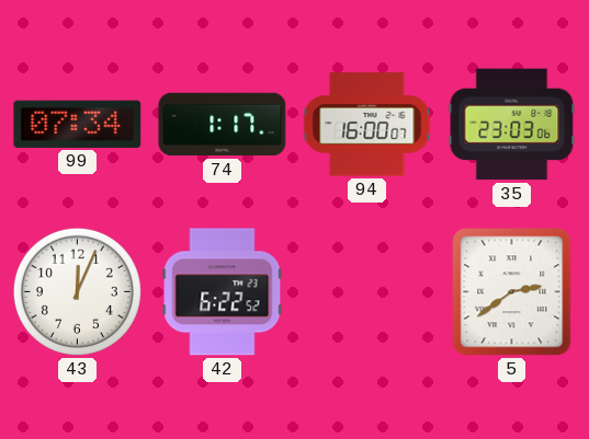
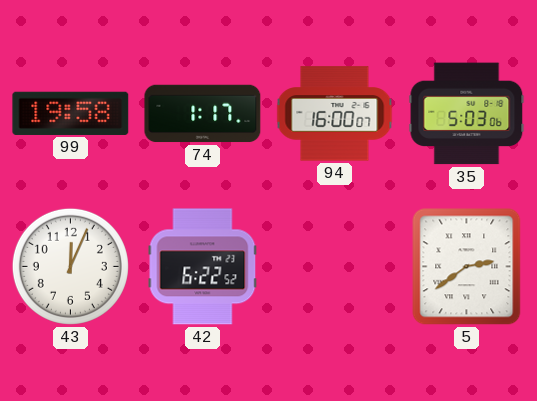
99: 07:34 -> 19:58
35: 23:03 -> 5:03
